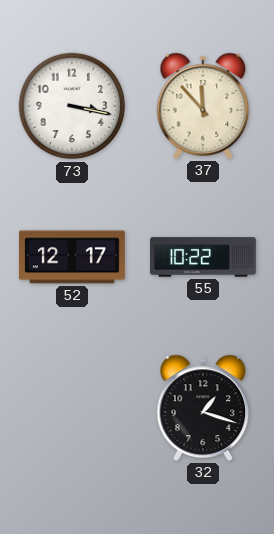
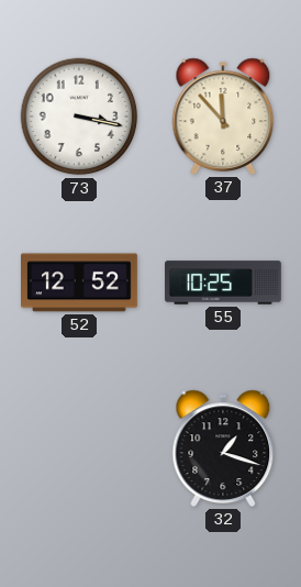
52: 12:17 -> 12:52
55: 10:22 -> 10:25
